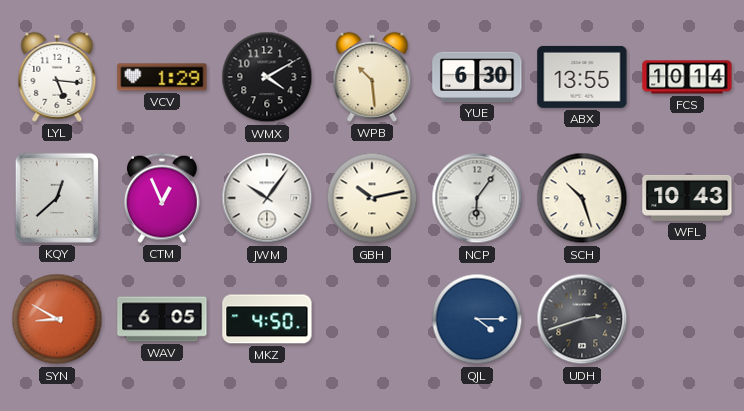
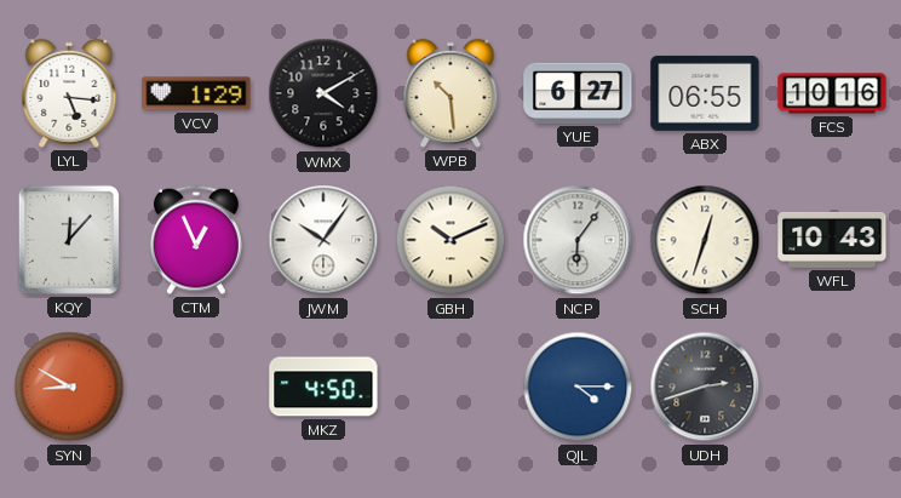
YUE: 6:30 -> 6:27
ABX: 13:55 -> 06:55
FCS: 10:14 -> 10:16
KQY: 12:38 -> 12:07
GBH: 10:13 -> 10:11
SCH: 10:27 -> 12:33
WAV: 6:05 -> none
